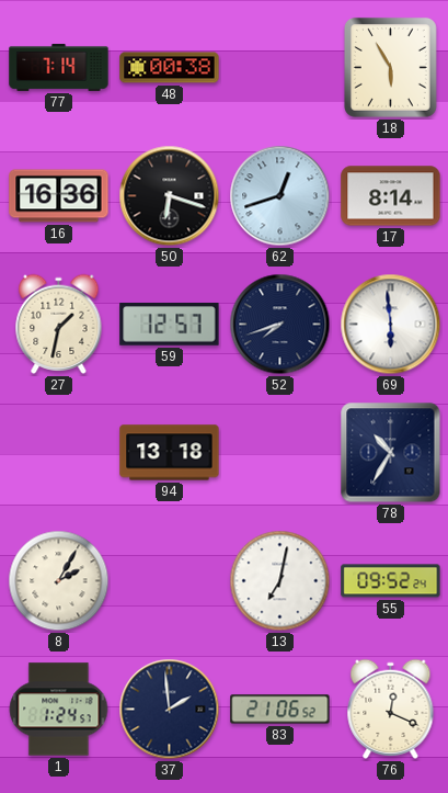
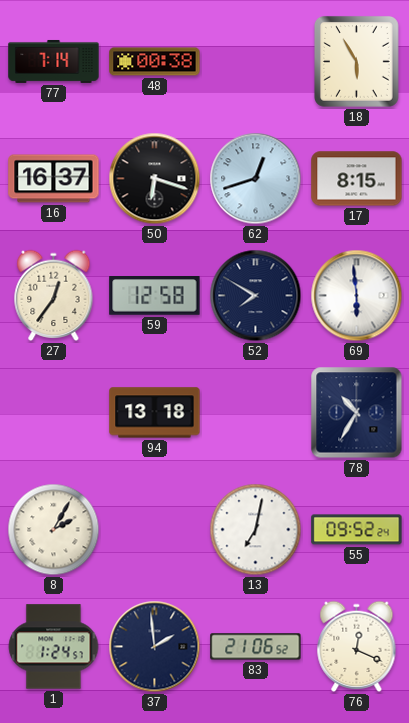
16: 16:36 -> 16:37
17: 8:14 -> 8:15
27: 1:32 -> 12:36
59: 12:57 -> 12:58
52: 7:42 -> 7:50
